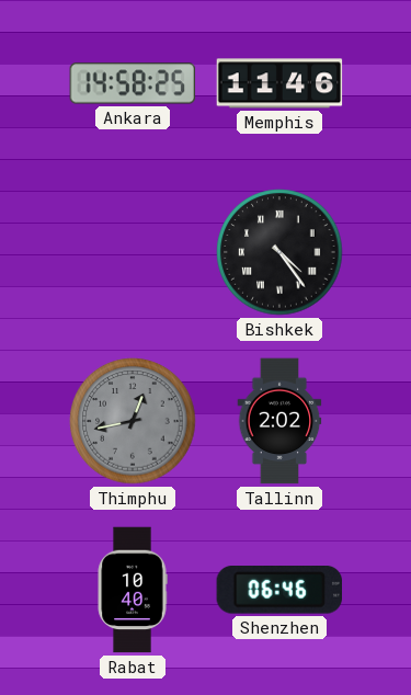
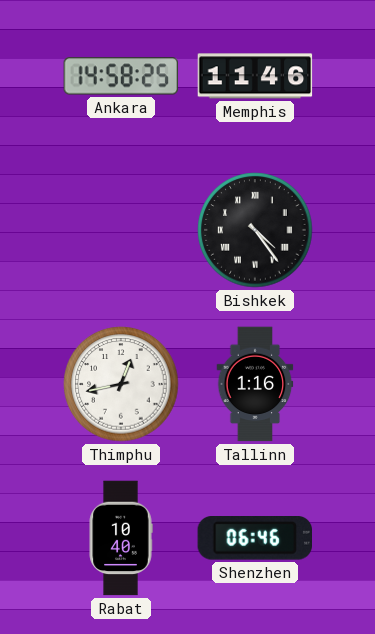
Thimphu dial: grey -> white
Tallinn: 2:02 -> 1:16
